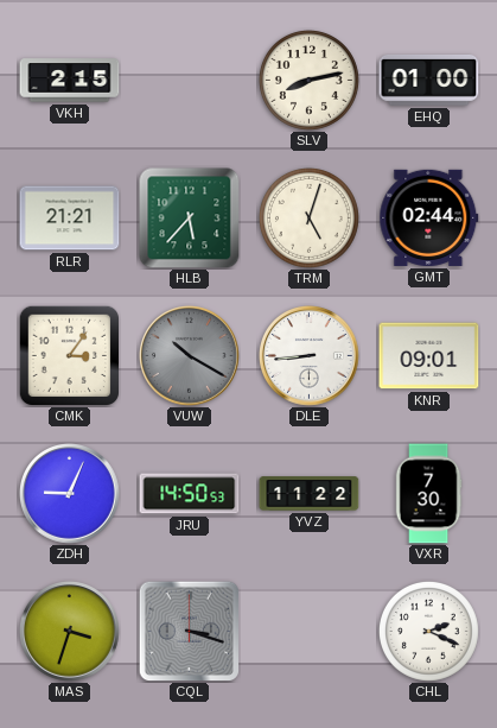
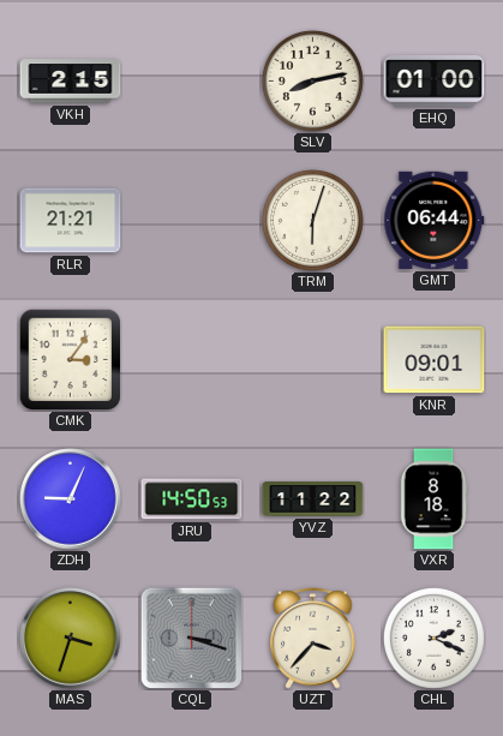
HLB: 5:37 -> none
TRM: 5:03 -> 6:03
GMT: 02:44 -> 06:44
VUW: 10:20 -> none
DLE: 8:44 -> none
VXR: 7:30 -> 8:18
UZT: none -> 3:37
